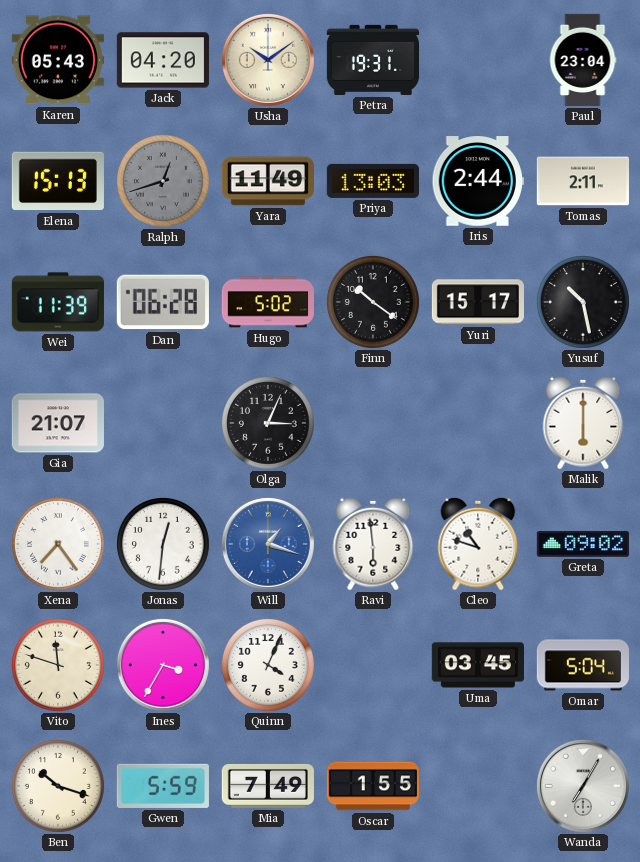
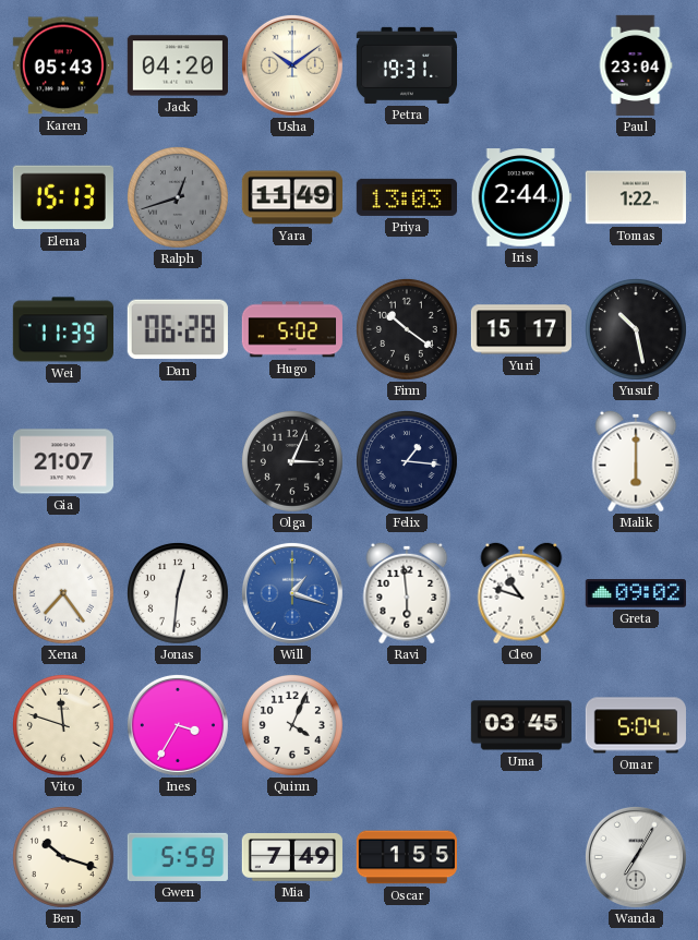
Tomas: 2:11 -> 1:22
Felix: none -> 1:16
